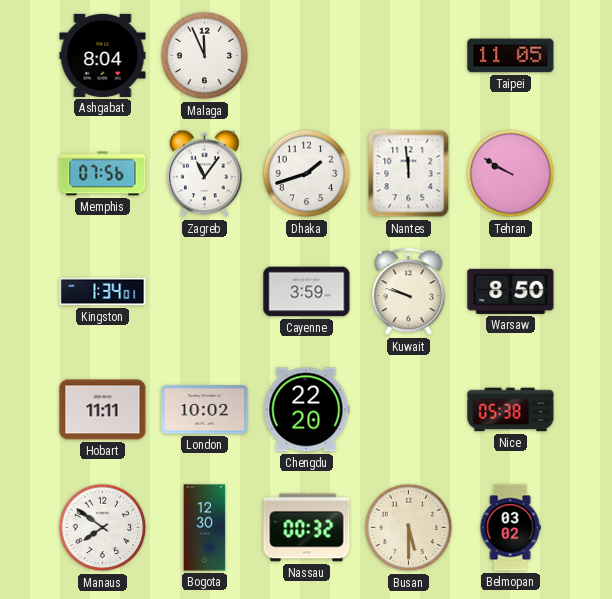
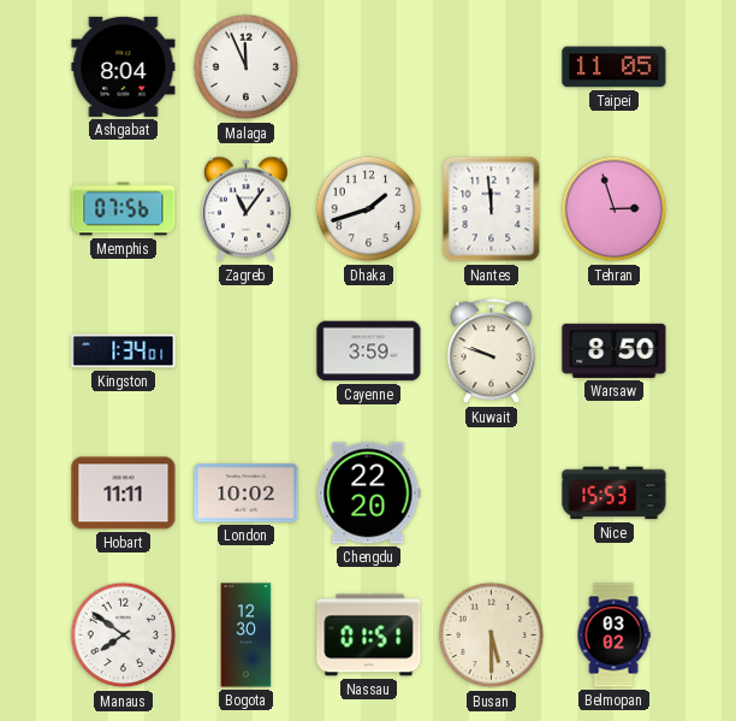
Tehran: 9:50 -> 2:57
Nice: 05:38 -> 15:53
Nassau: 00:32 -> 01:51
